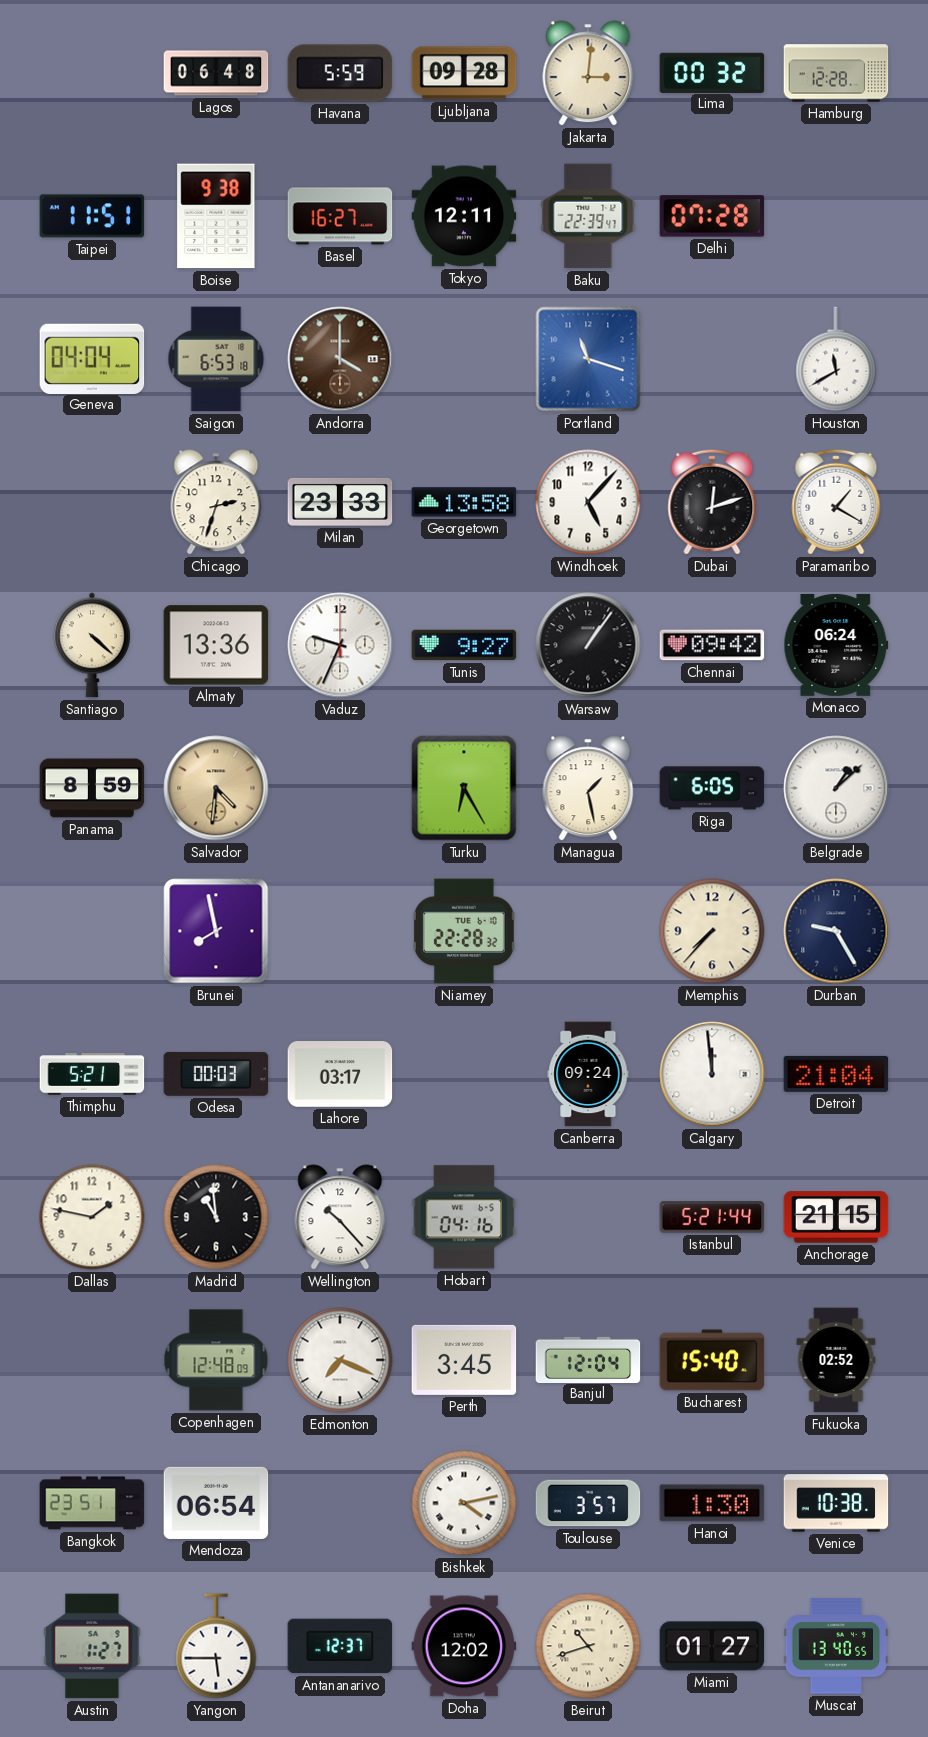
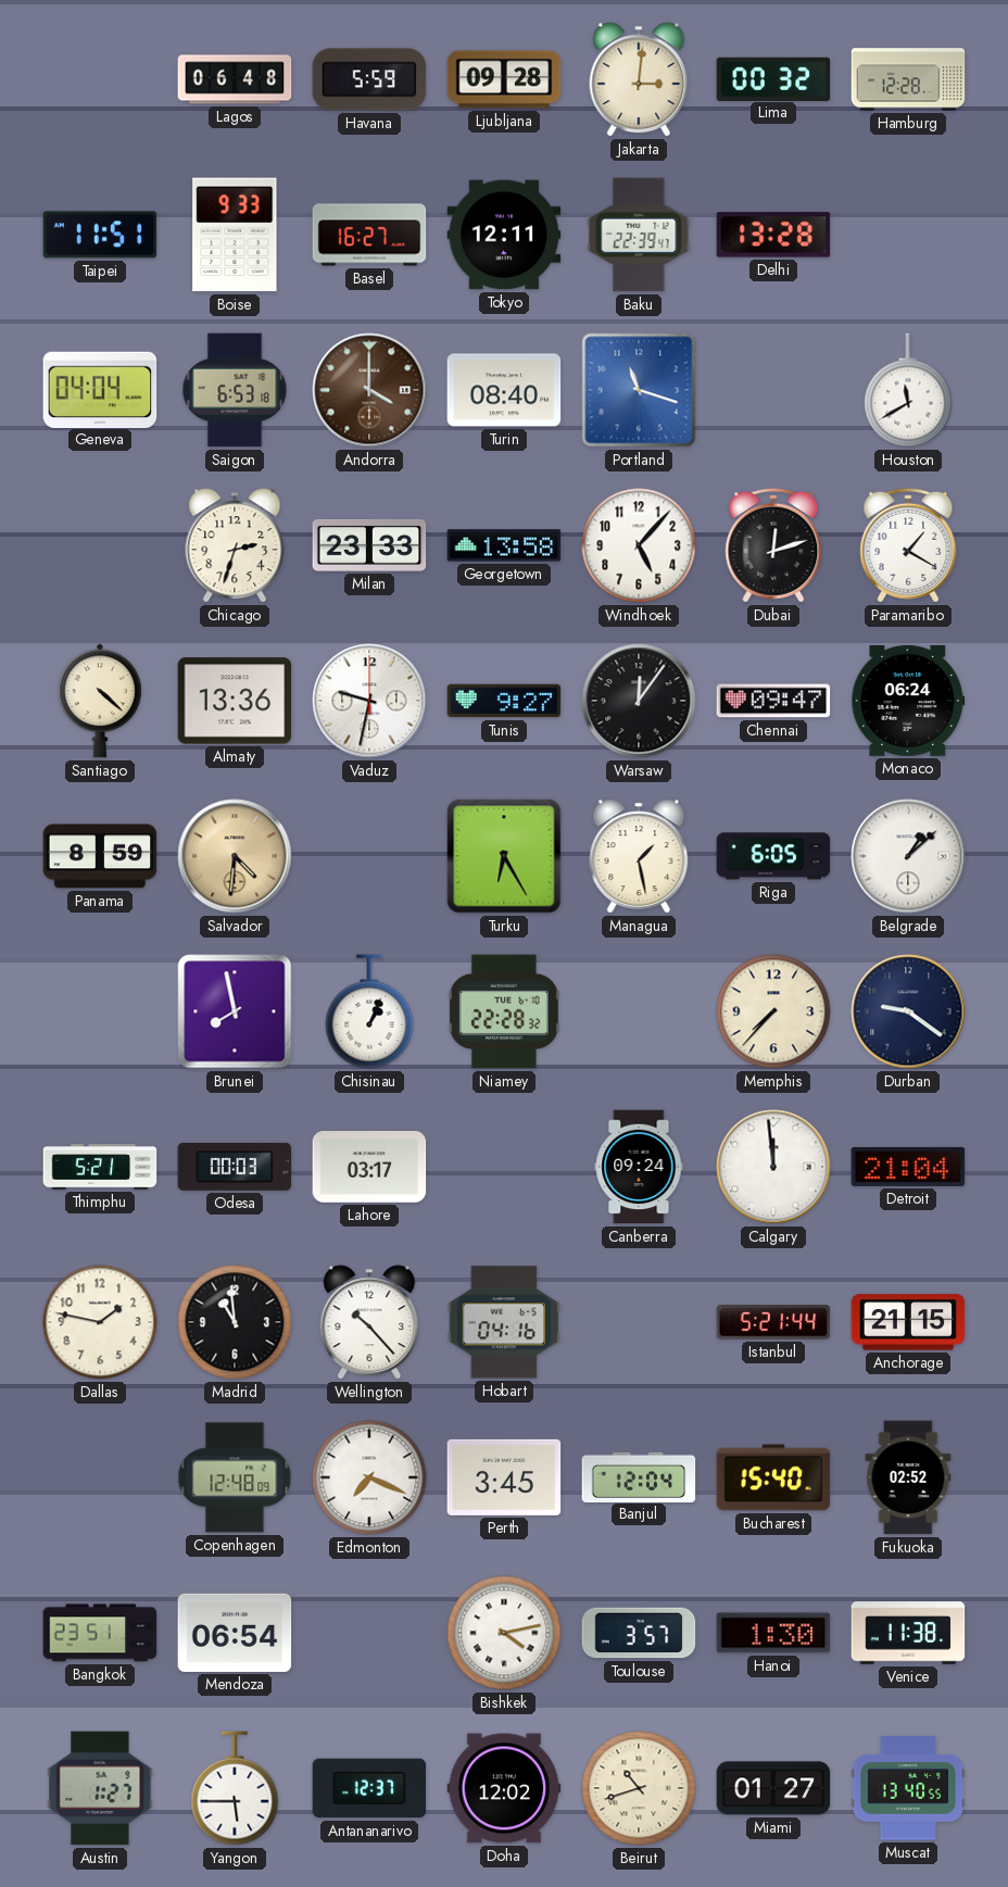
Boise: 9:38 -> 9:33
Delhi: 07:28 -> 13:28
Turin: none -> 08:40
Vaduz: 9:34 -> 9:32
Warsaw: 1:06 -> 12:06
Chennai: 09:42 -> 09:47
Chisinau: none -> 1:04
Durban: 9:25 -> 9:21
Venice: 10:38 -> 11:38
